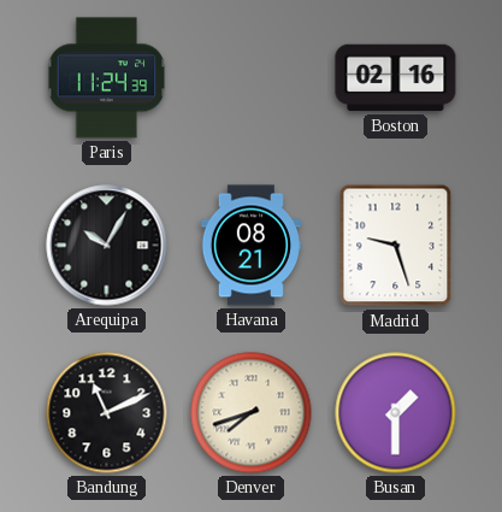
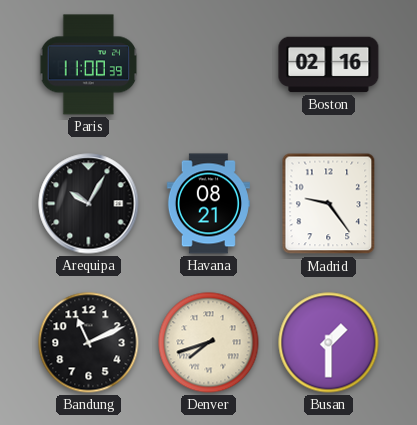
Paris: 11:24 -> 11:00
Madrid: 9:27 -> 9:24
